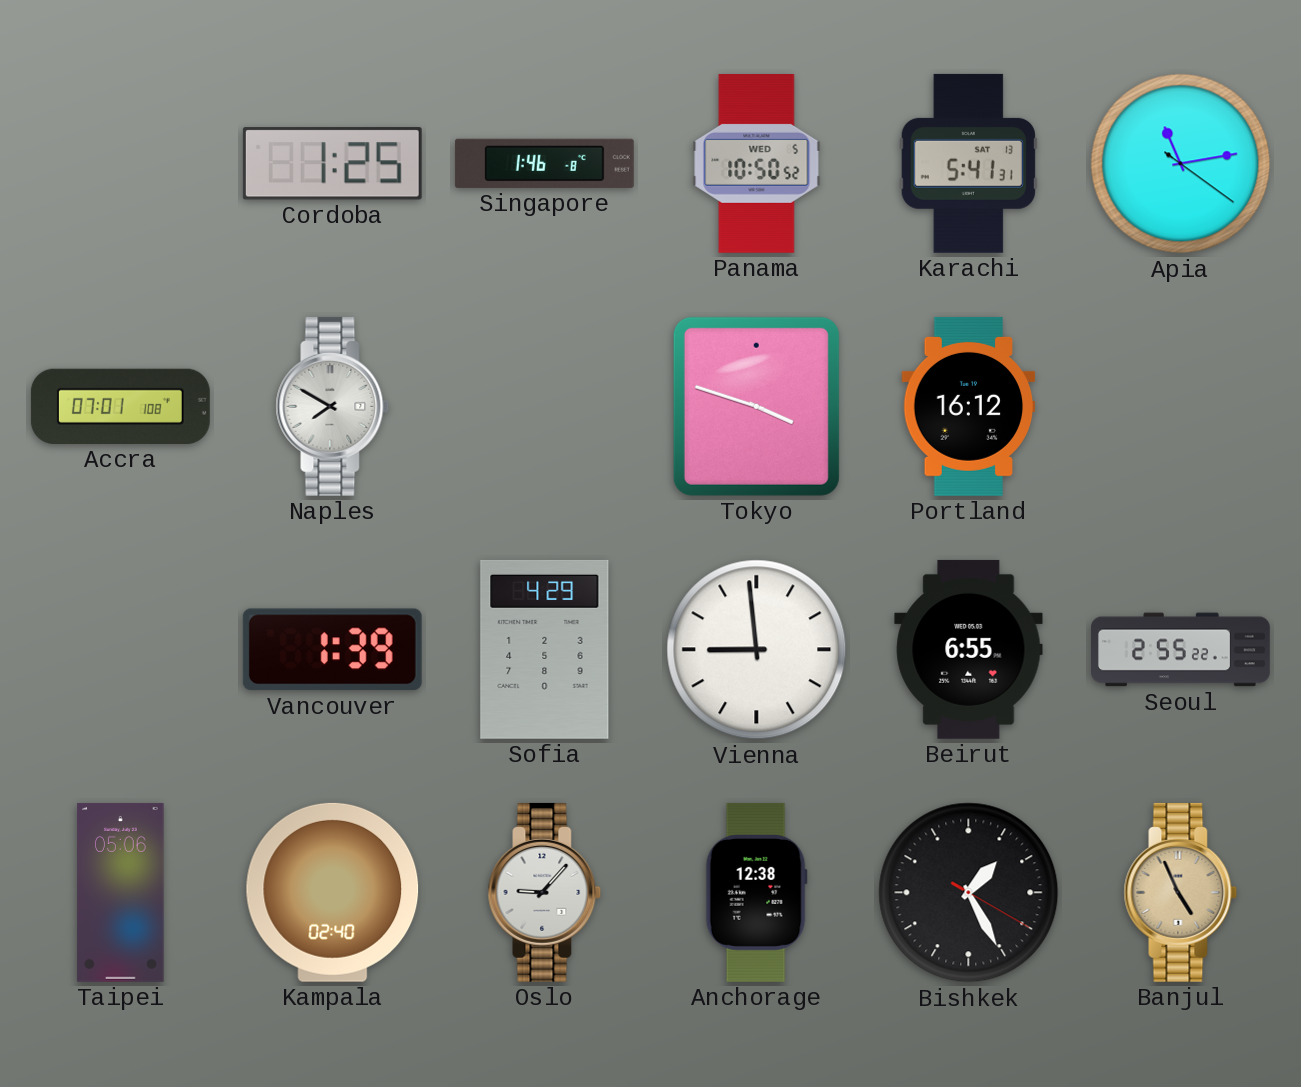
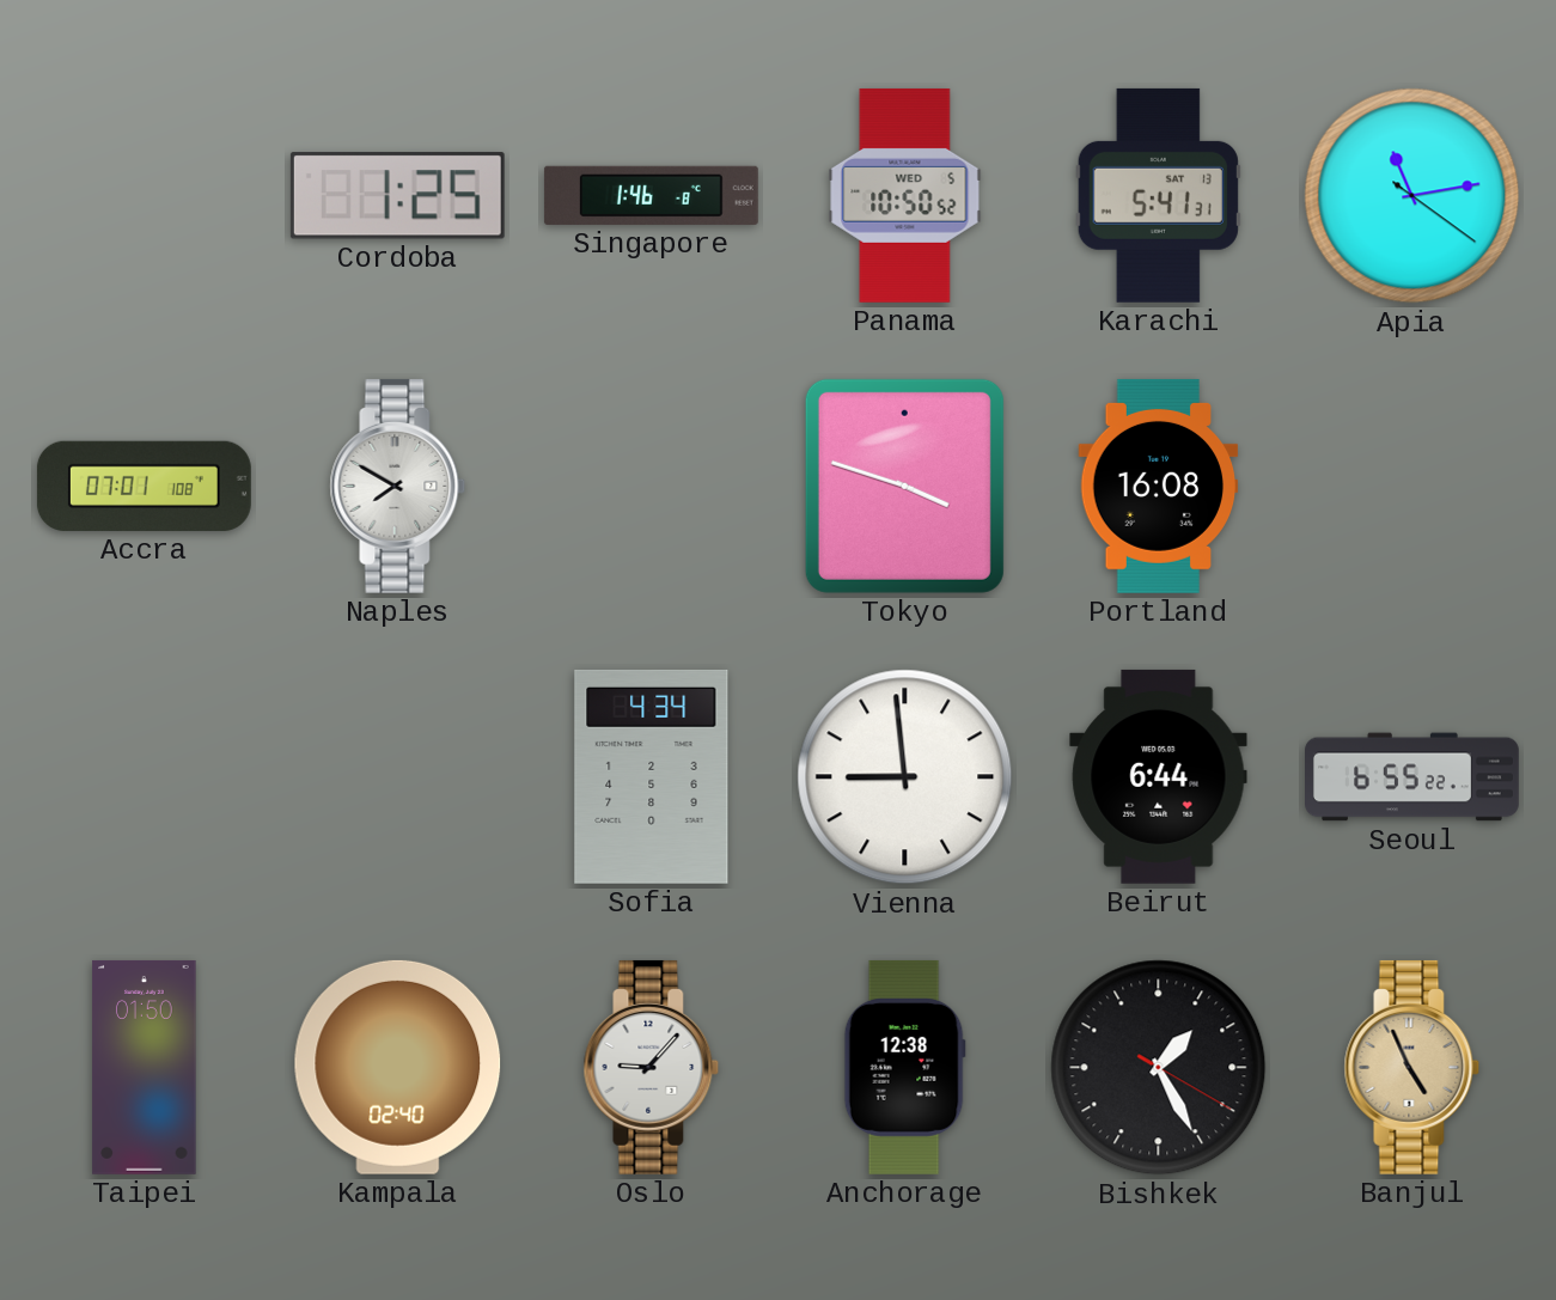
Portland: 16:12 -> 16:08
Vancouver: 1:39 -> none
Sofia: 4:29 -> 4:34
Beirut: 6:55 -> 6:44
Seoul: 2:55 -> 6:55
Taipei: 05:06 -> 01:50
